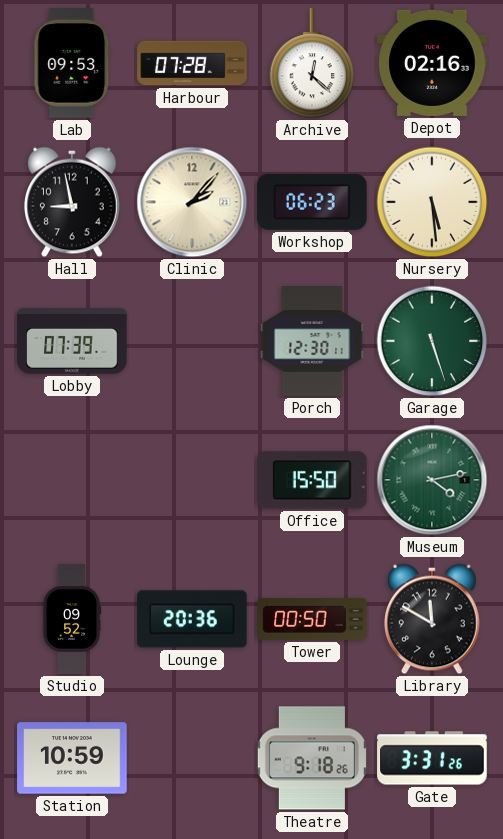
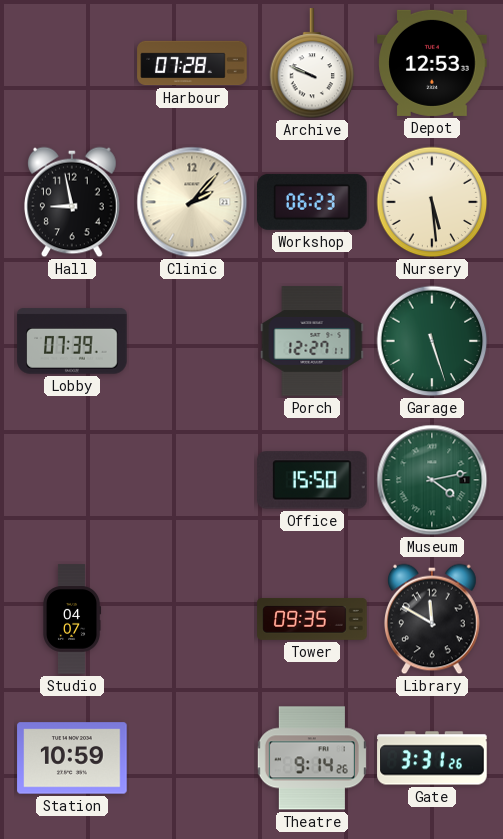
Lab: 09:53 -> none
Archive: 12:22 -> 9:49
Depot: 02:16 -> 12:53
Porch: 12:30 -> 12:27
Studio: 09:52 -> 04:07
Lounge: 20:36 -> none
Tower: 00:50 -> 09:35
Theatre: 9:18 -> 9:14
